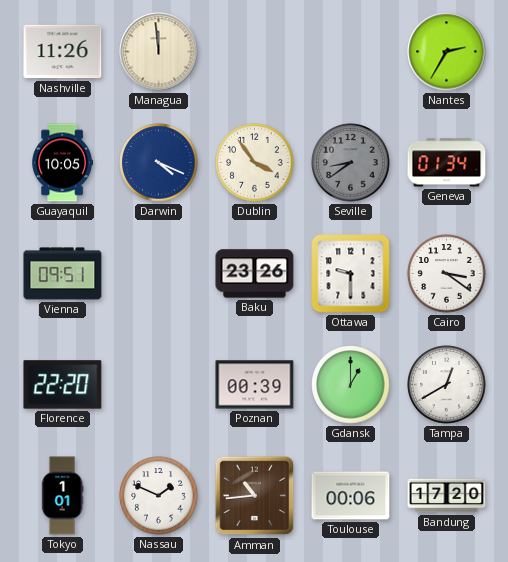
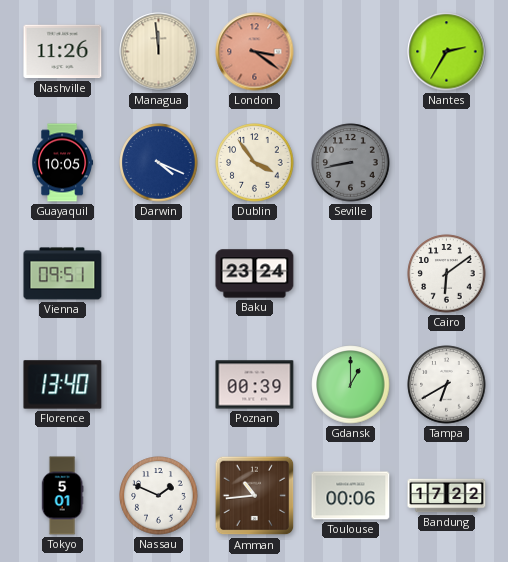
London: none -> 3:21
Seville: 8:39 -> 8:43
Geneva: 01:34 -> none
Baku: 23:26 -> 23:24
Ottawa: 9:30 -> none
Cairo: 3:21 -> 6:09
Florence: 22:20 -> 13:40
Tampa: 12:40 -> 6:40
Tokyo: 1:01 -> 5:01
Bandung: 17:20 -> 17:22
